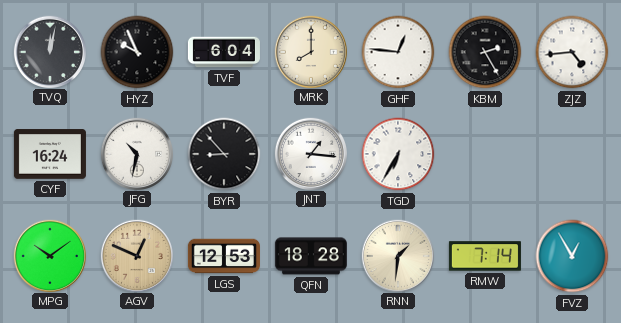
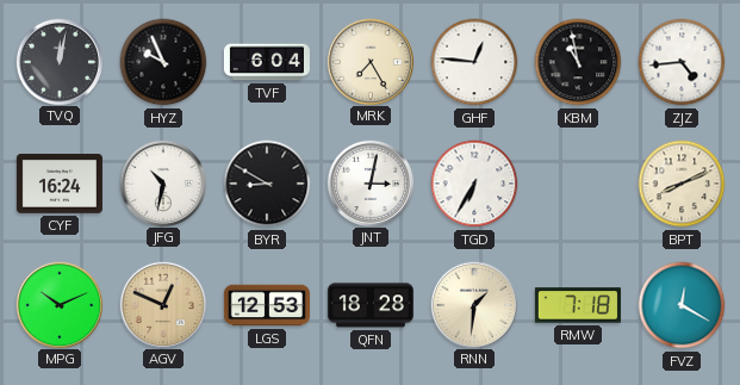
MRK: 8:00 -> 7:25
KBM: 2:25 -> 10:58
BYR: 8:53 -> 8:50
JNT: 1:16 -> 3:02
BPT: none -> 8:11
MPG: 10:09 -> 10:11
RMW: 7:14 -> 7:18
FVZ: 12:55 -> 12:20
